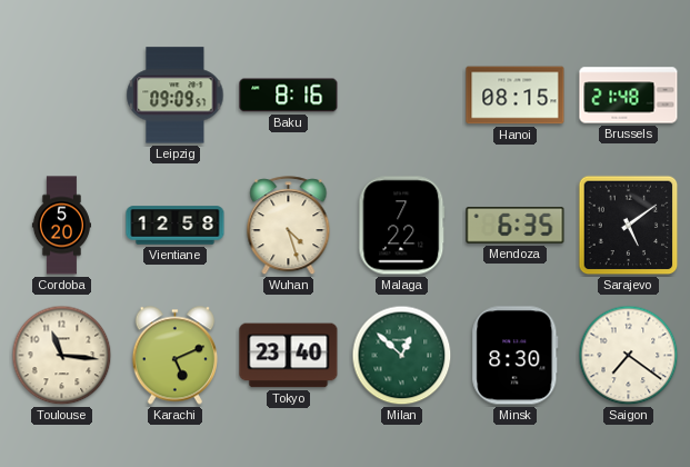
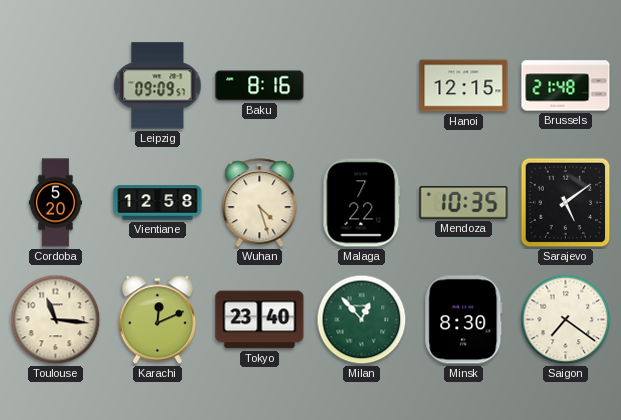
Hanoi: 08:15 -> 12:15
Mendoza: 6:35 -> 10:35
Karachi: 5:11 -> 12:11
Milan: 12:52 -> 12:53
